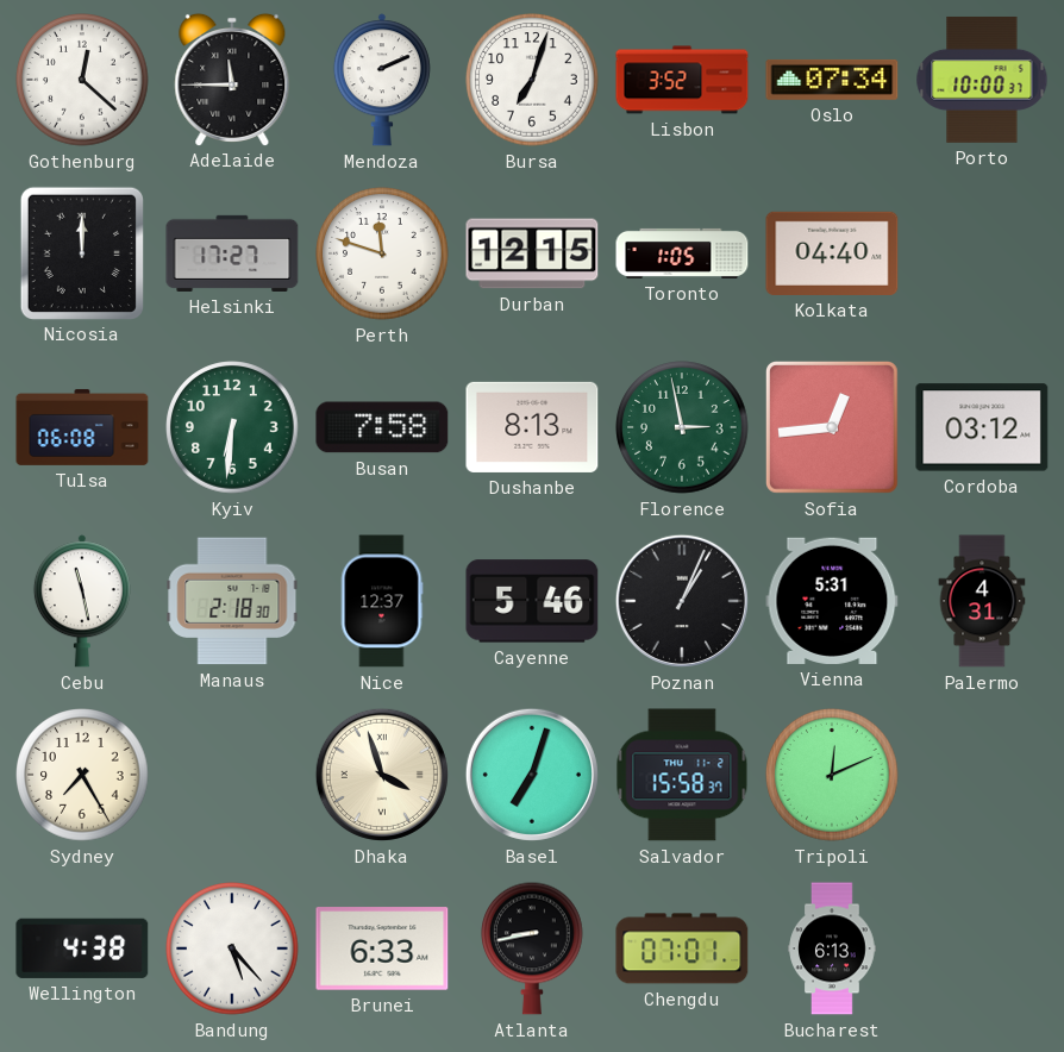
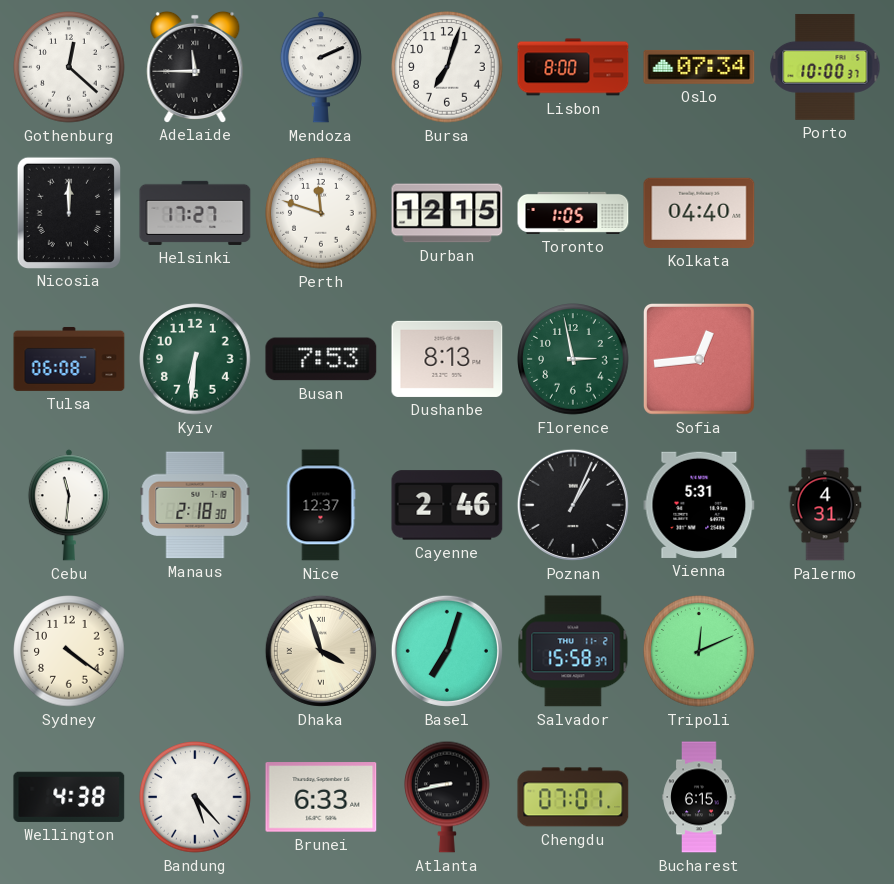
Lisbon: 3:52 -> 8:00
Busan: 7:58 -> 7:53
Cordoba: 03:12 -> none
Cebu: 11:28 -> 11:31
Cayenne: 5:46 -> 2:46
Sydney: 7:25 -> 4:21
Bucharest: 6:13 -> 6:15
